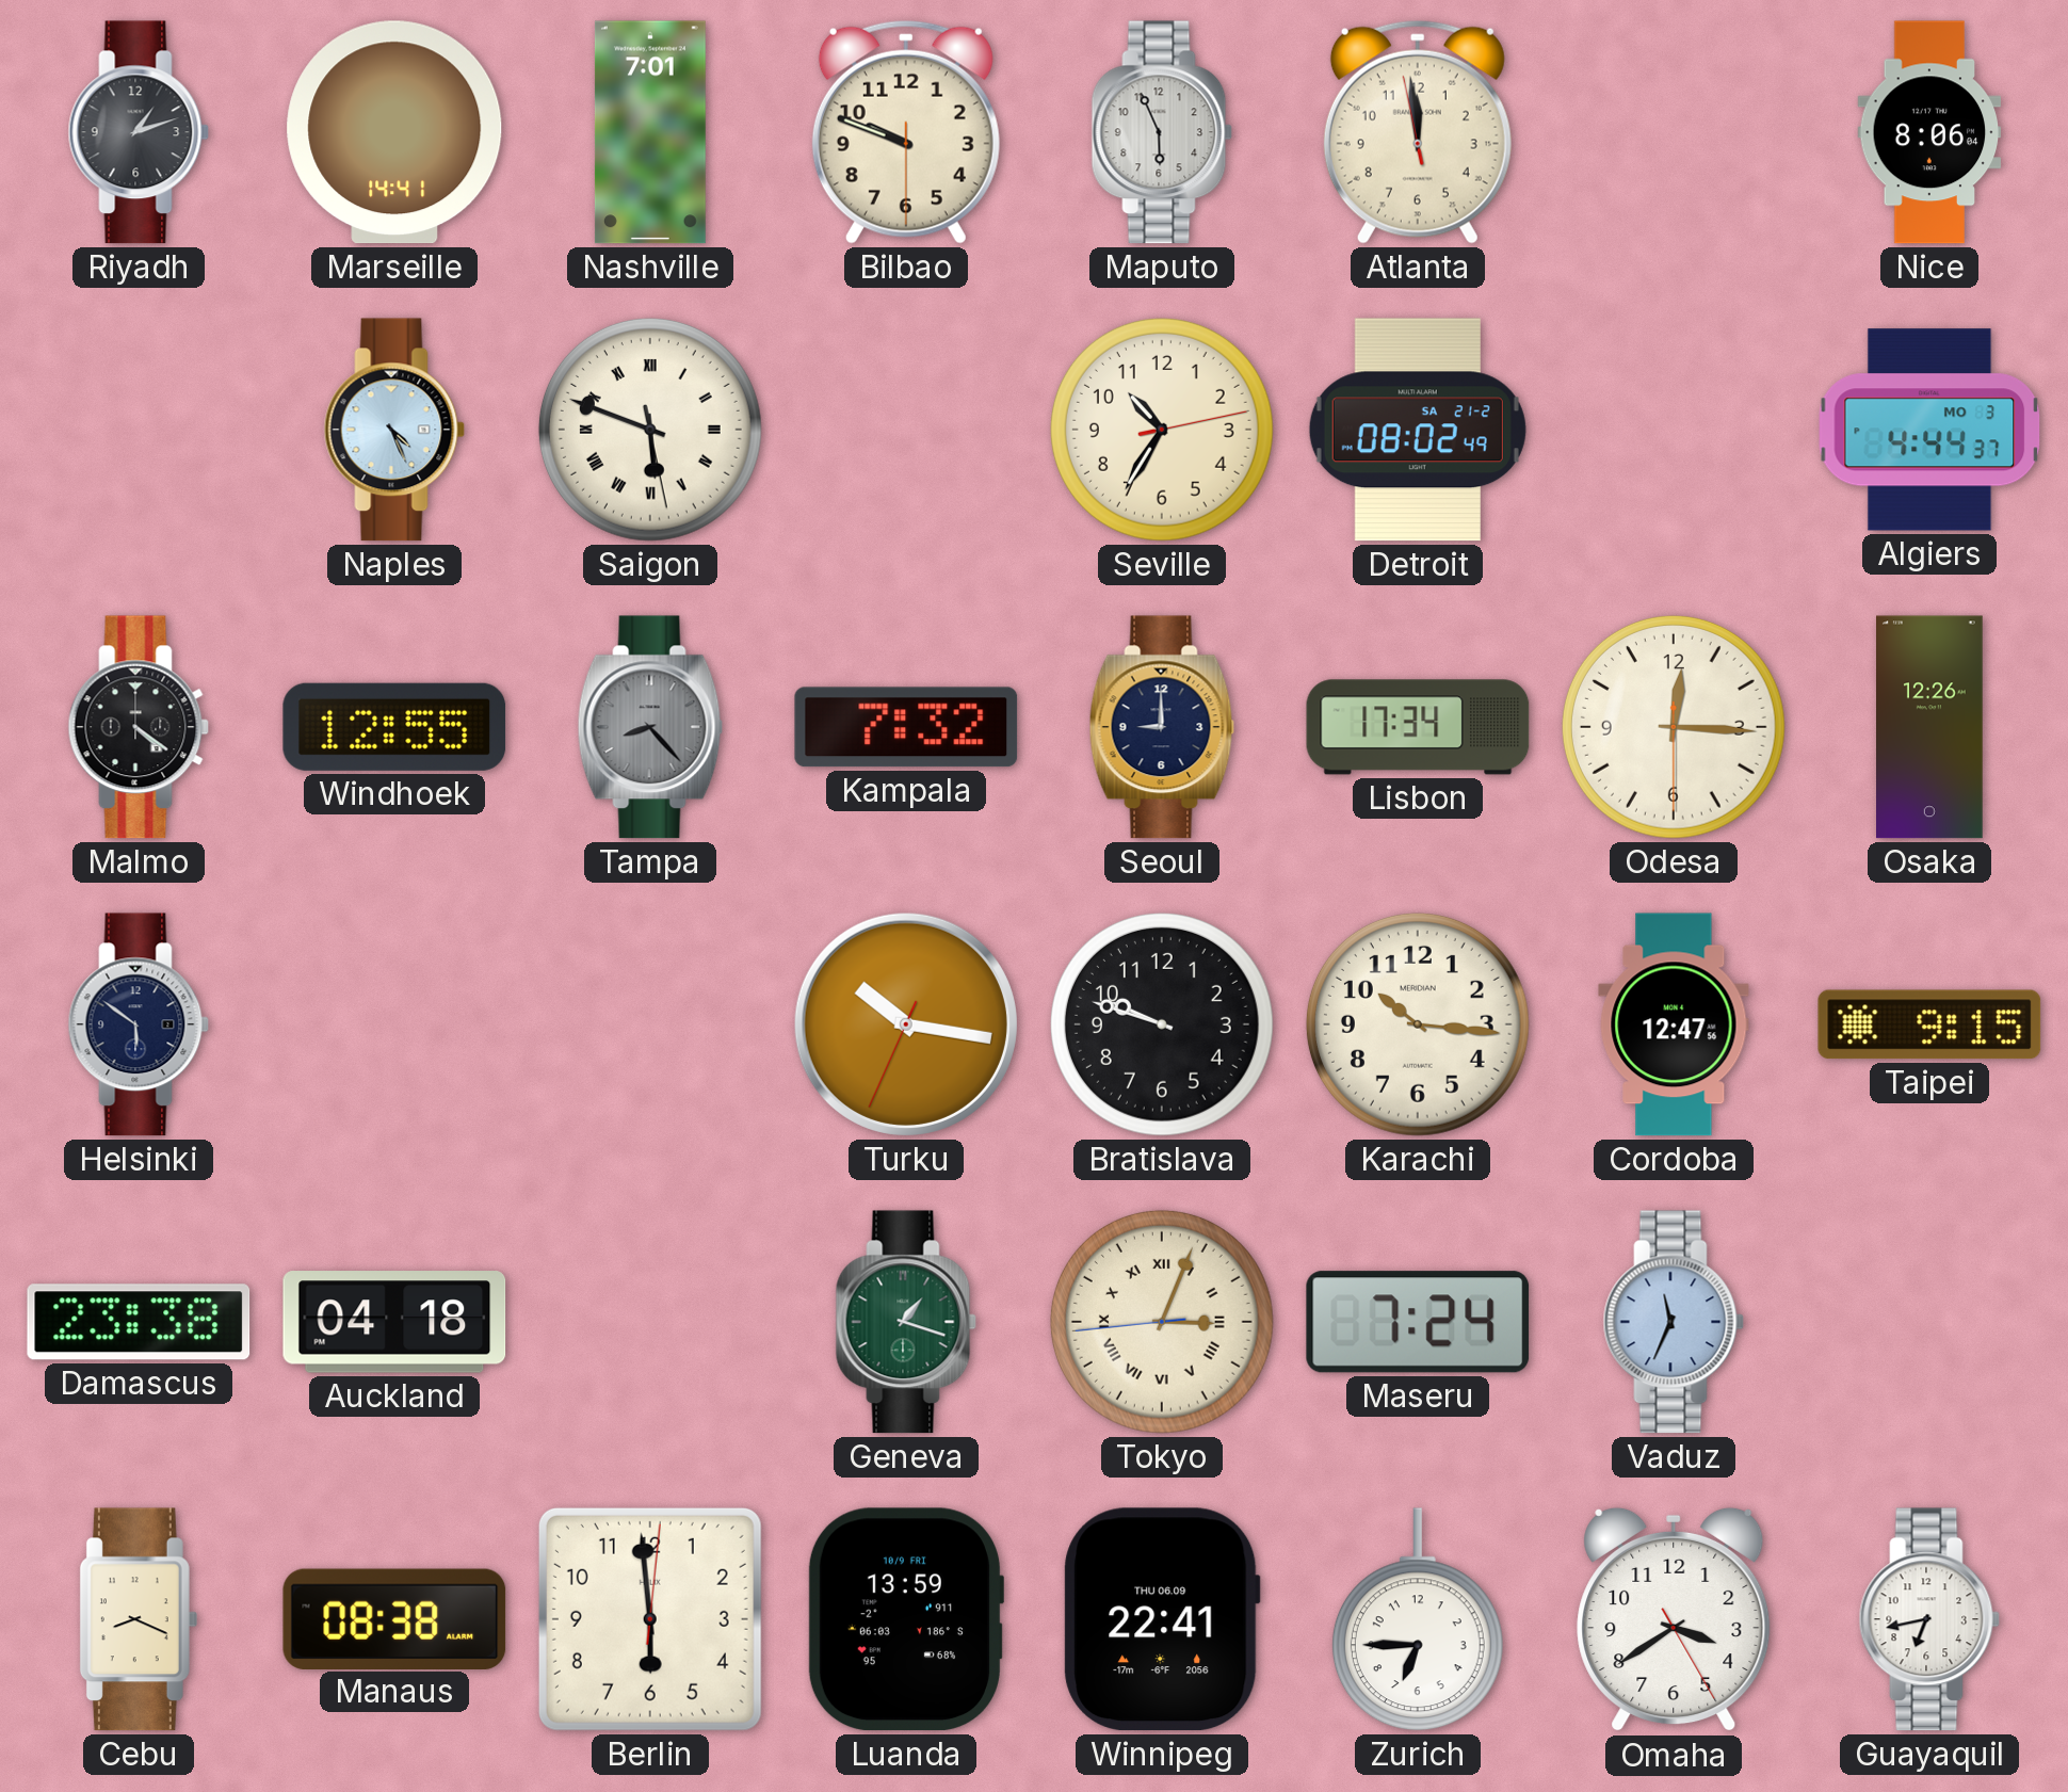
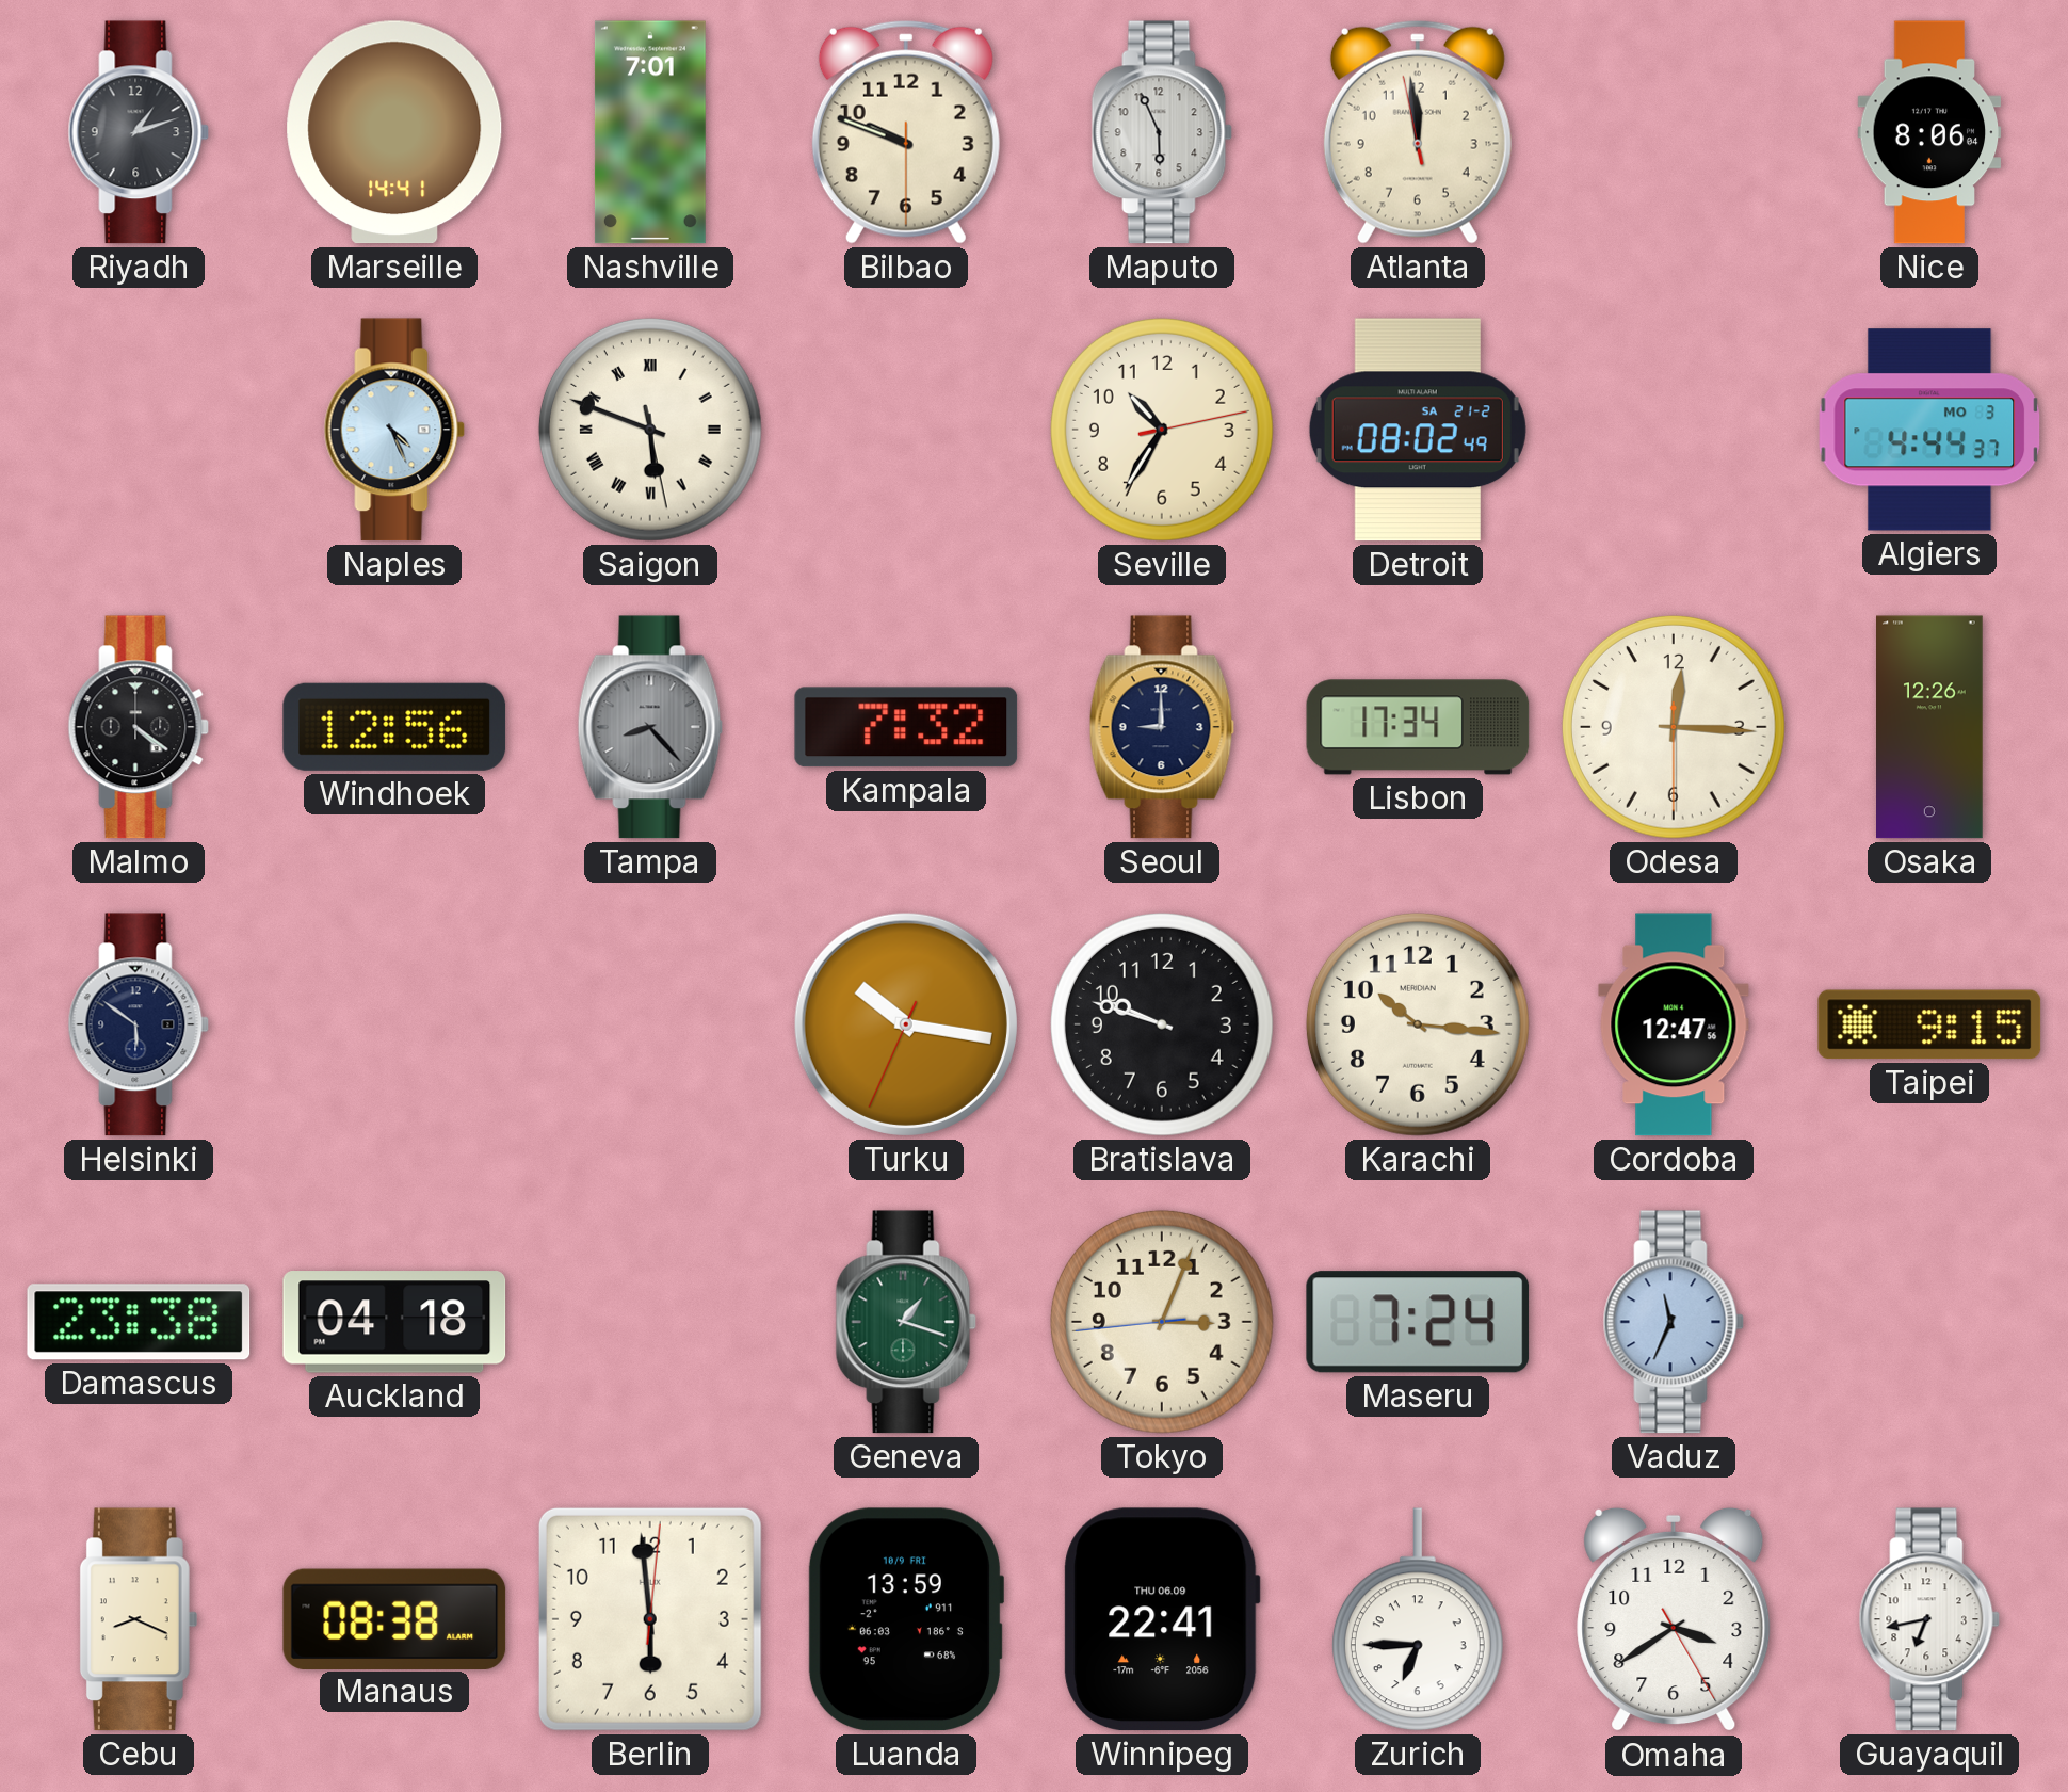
Windhoek: 12:55 -> 12:56
Tokyo numerals: Roman -> Arabic
